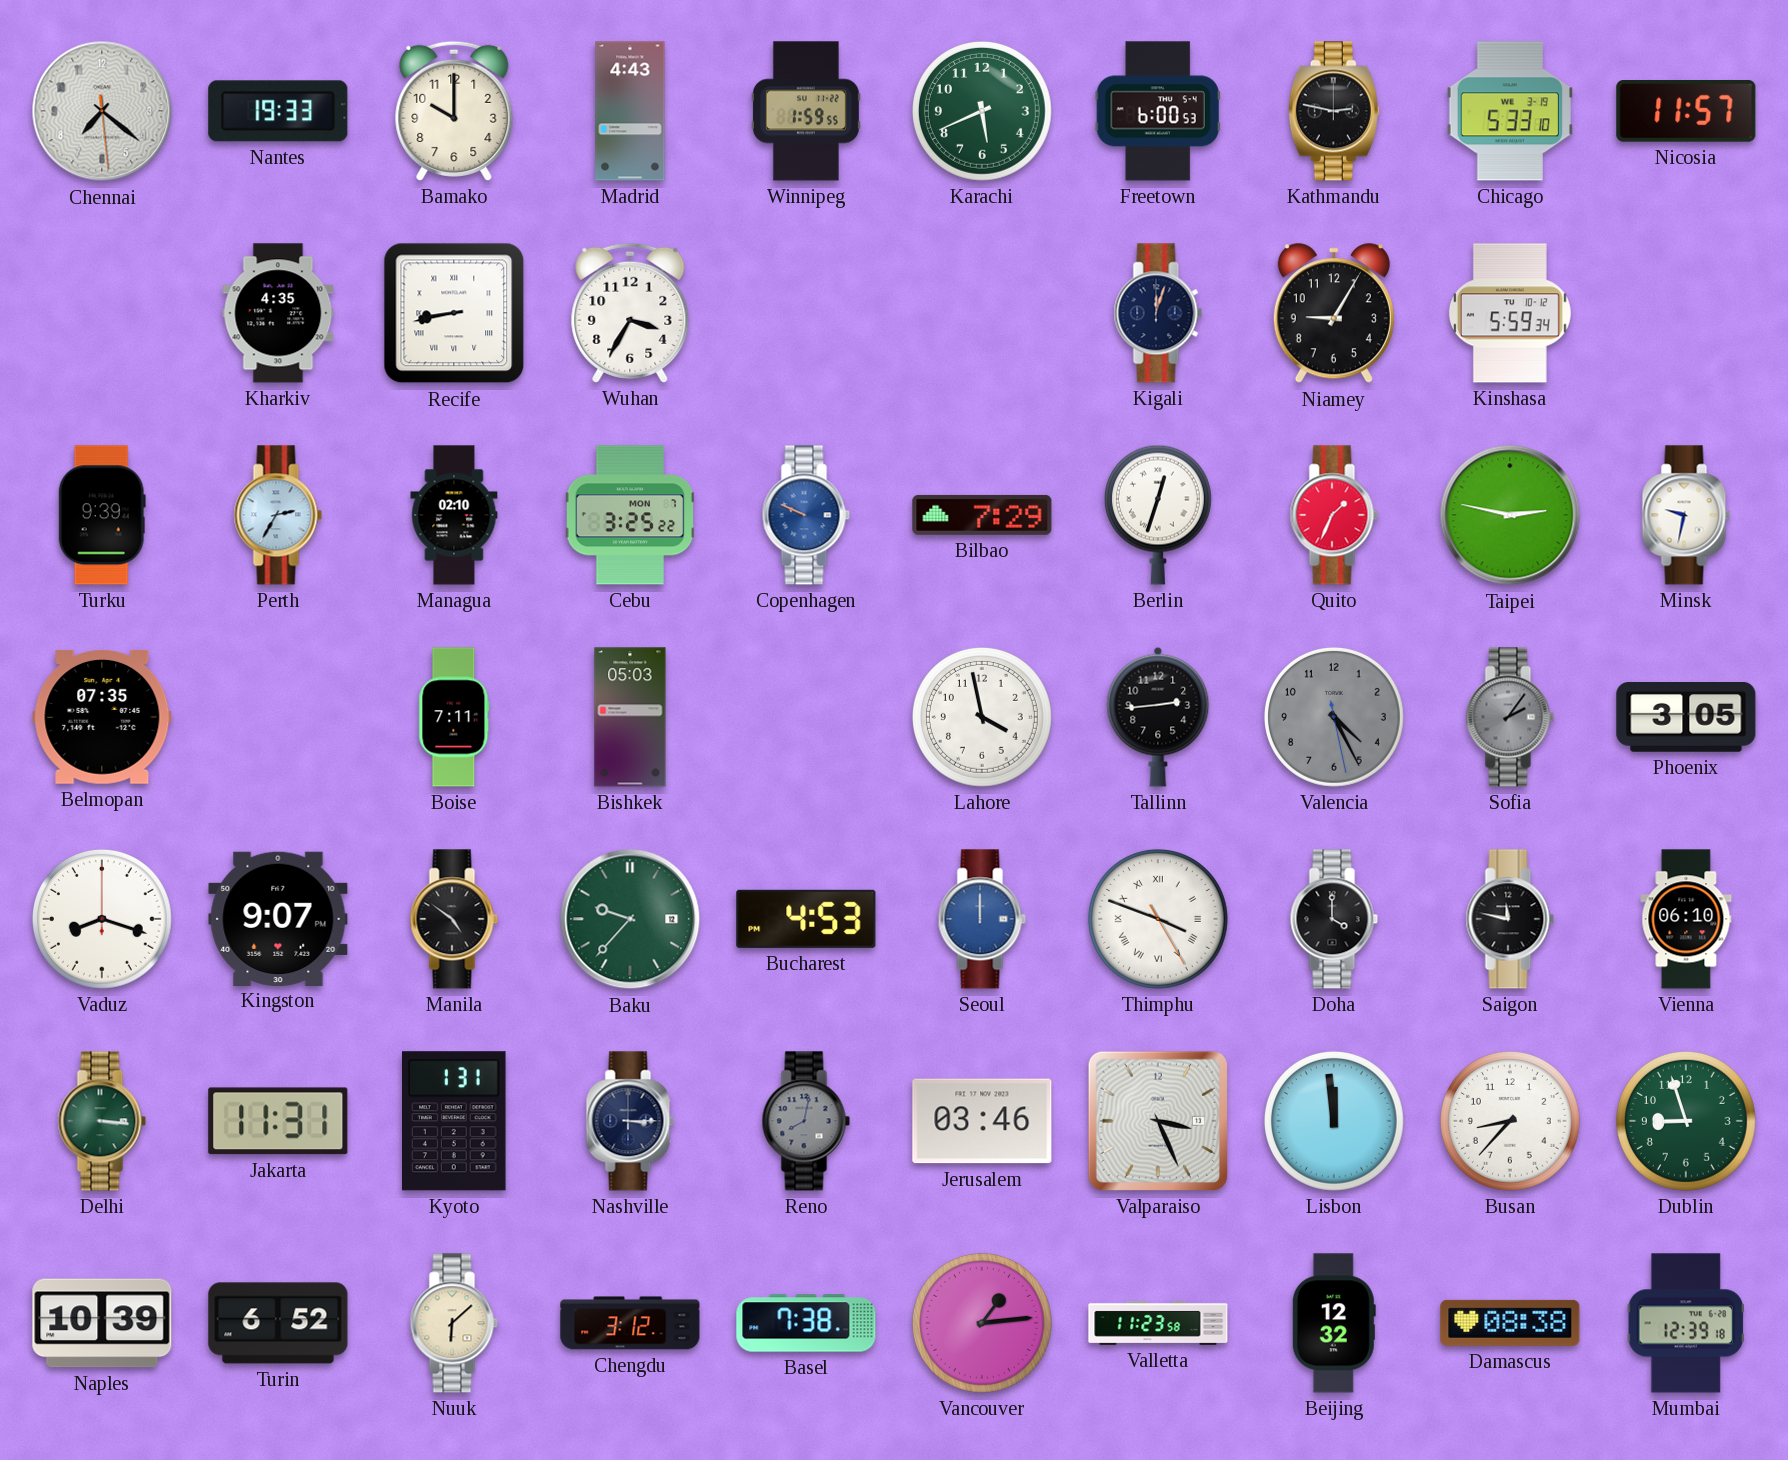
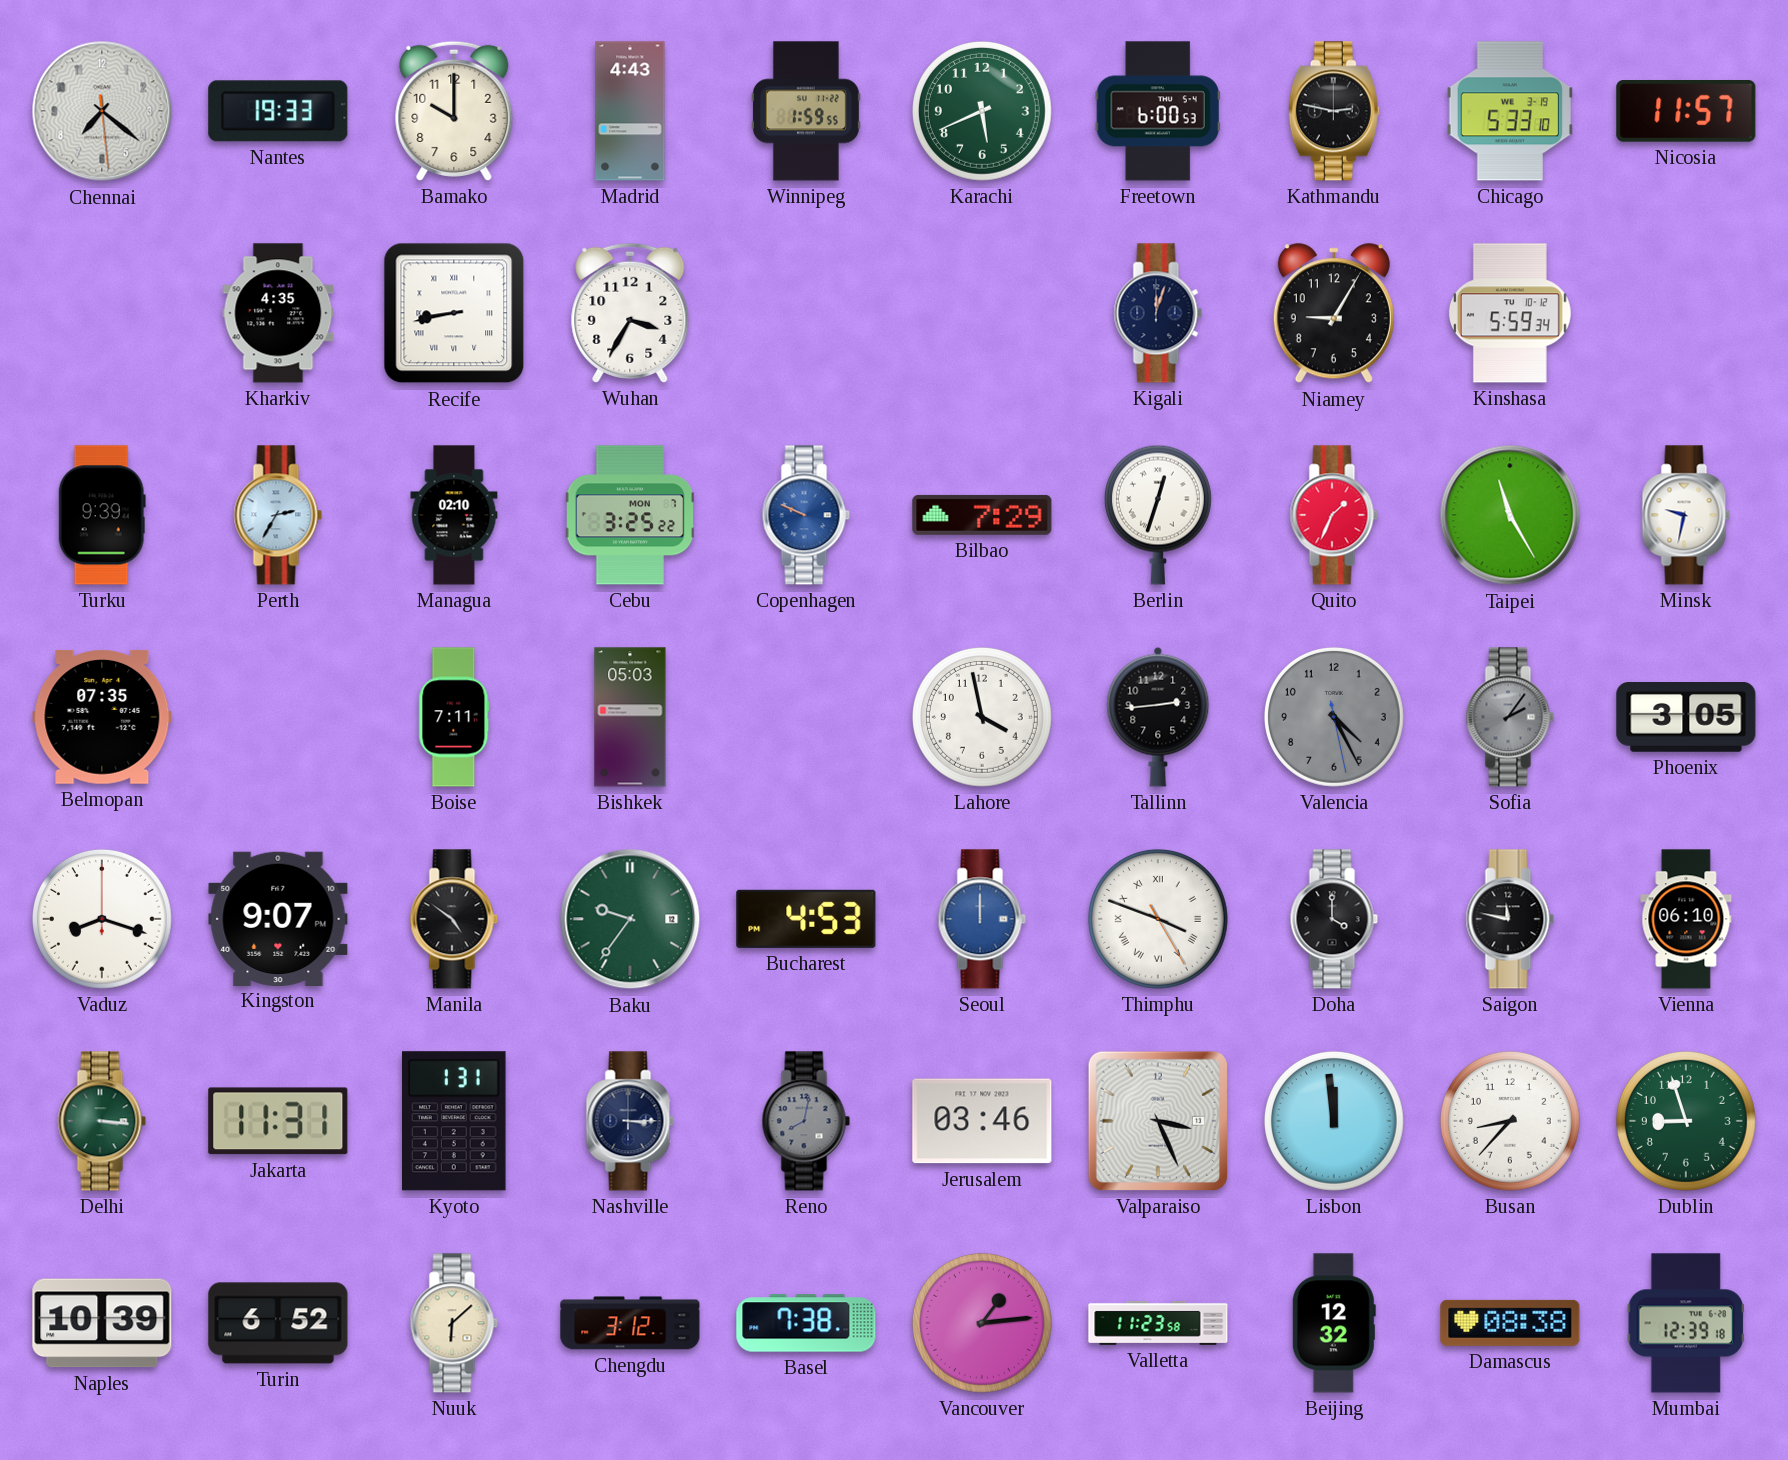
Taipei: 2:47 -> 11:25
Baku: 9:37 -> 9:36
